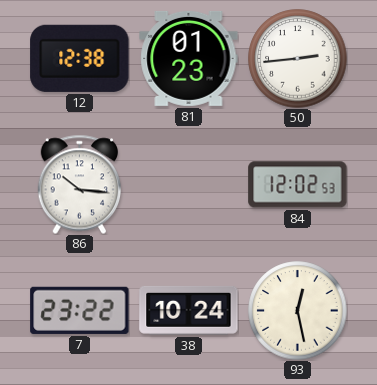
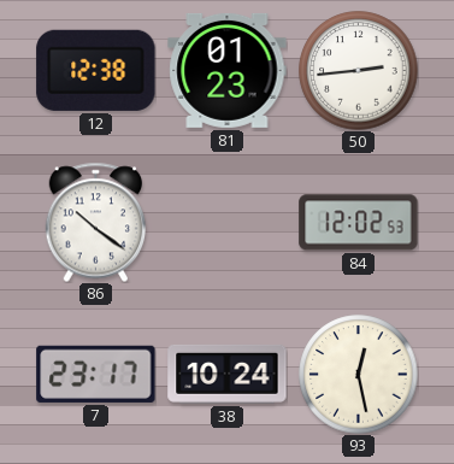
86: 10:16 -> 10:21
7: 23:22 -> 23:17
